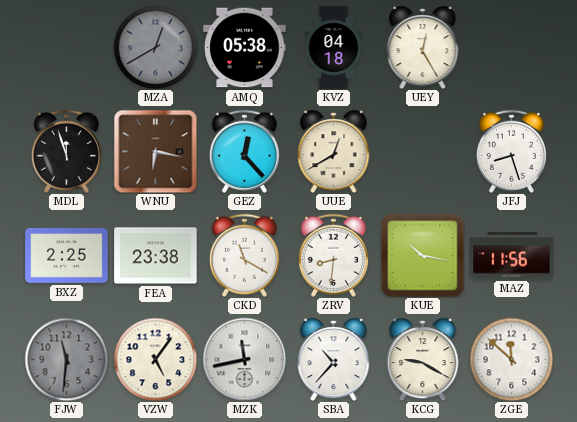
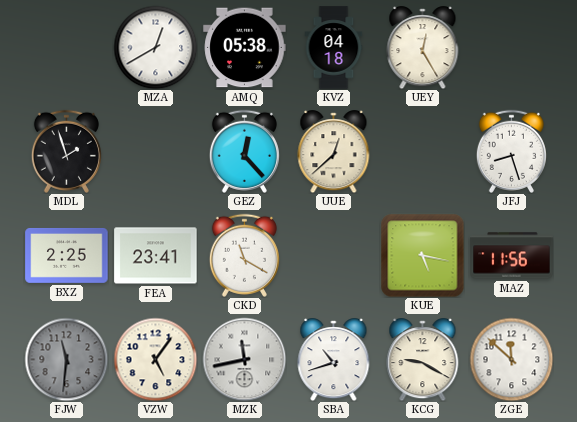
MZA dial: grey -> white
MDL: 11:57 -> 1:57
WNU: 6:17 -> none
UUE: 12:40 -> 12:38
FEA: 23:38 -> 23:41
ZRV: 8:31 -> none
KUE: 10:17 -> 5:17
SBA: 10:37 -> 10:42
